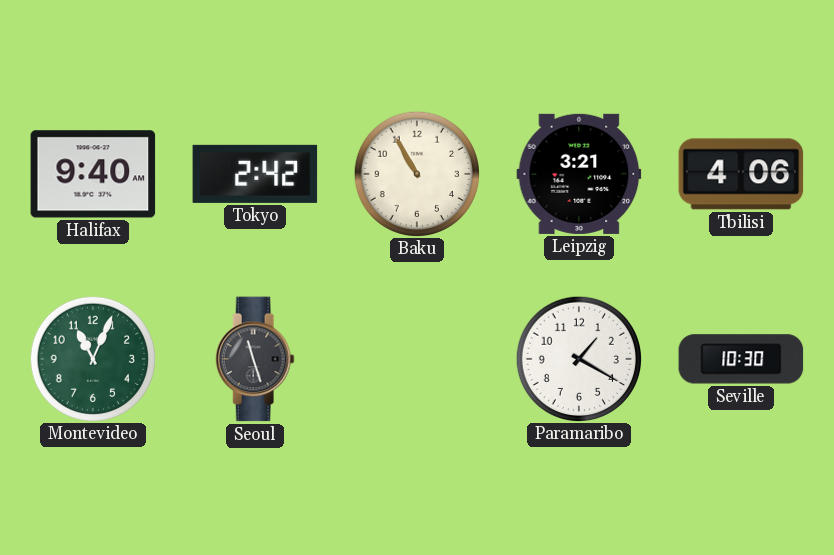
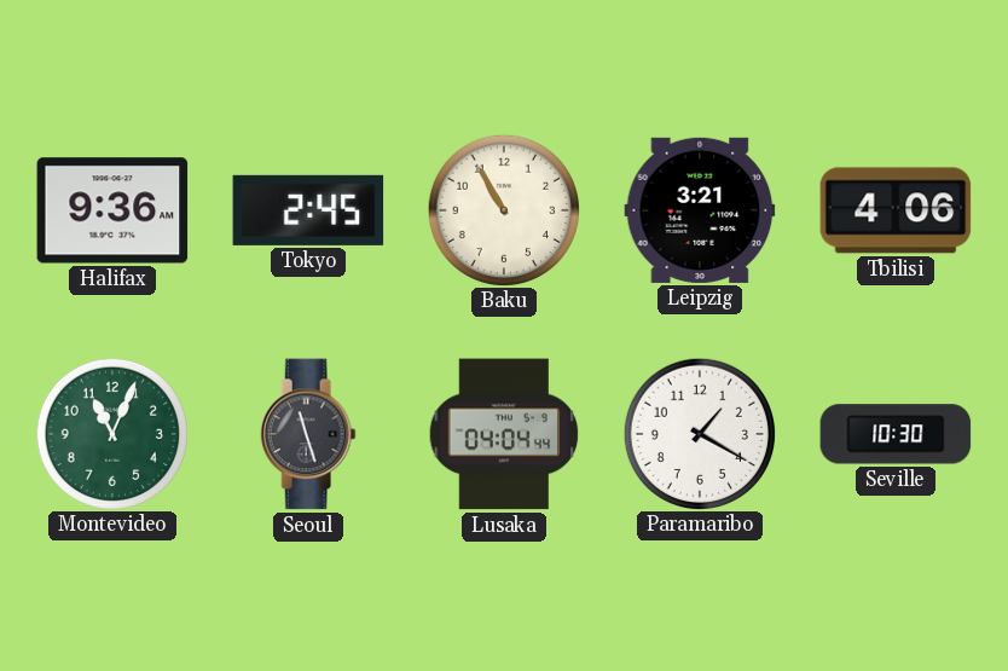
Halifax: 9:40 -> 9:36
Tokyo: 2:42 -> 2:45
Lusaka: none -> 04:04
